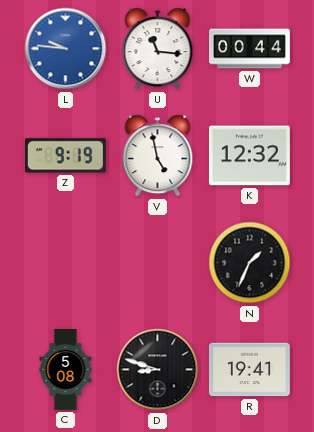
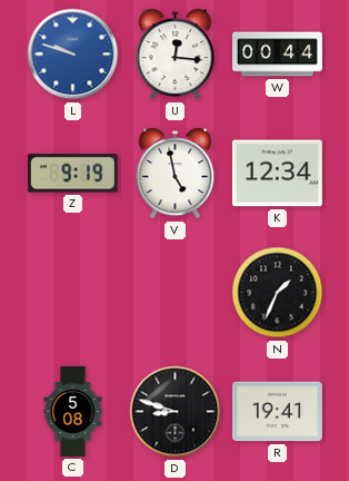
L: 9:46 -> 9:48
U: 11:16 -> 12:16
K: 12:32 -> 12:34
